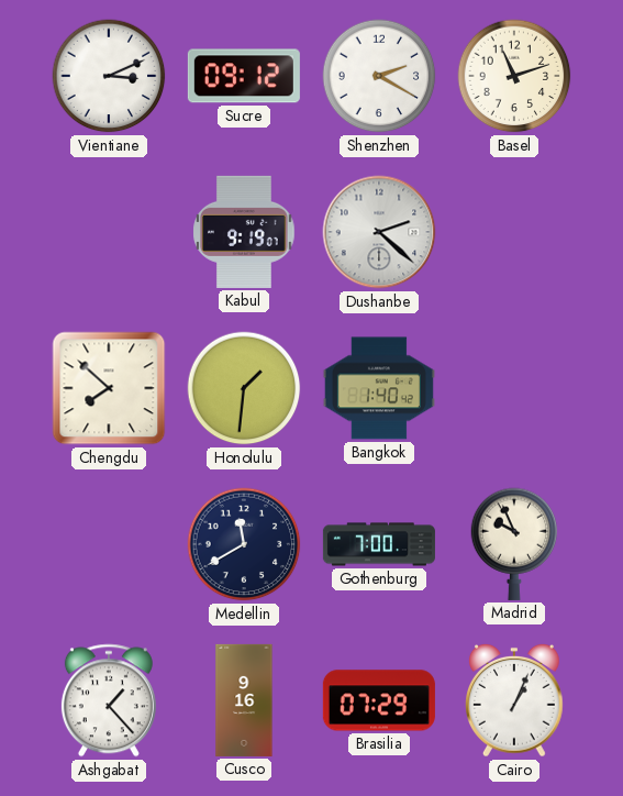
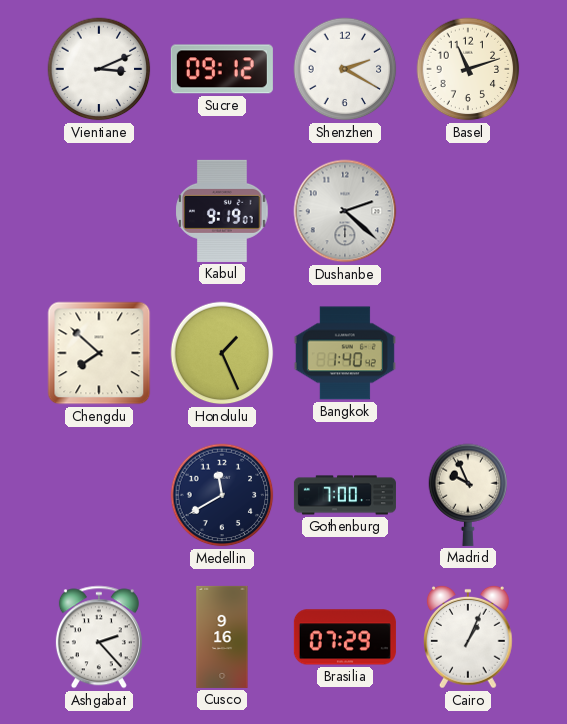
Honolulu: 1:31 -> 1:26
Ashgabat: 1:23 -> 2:23
